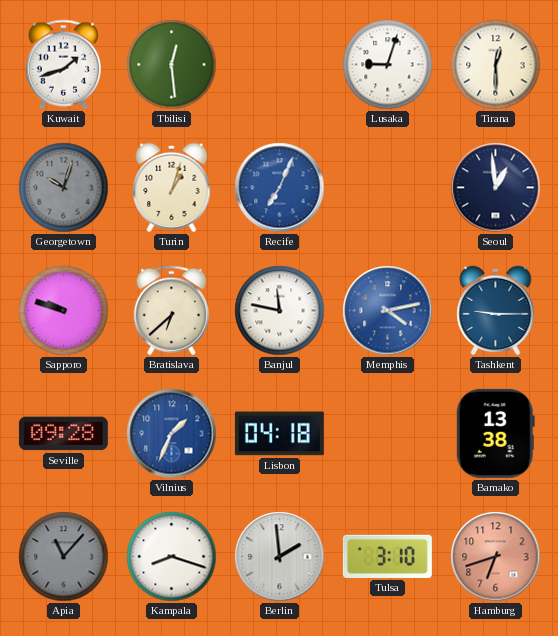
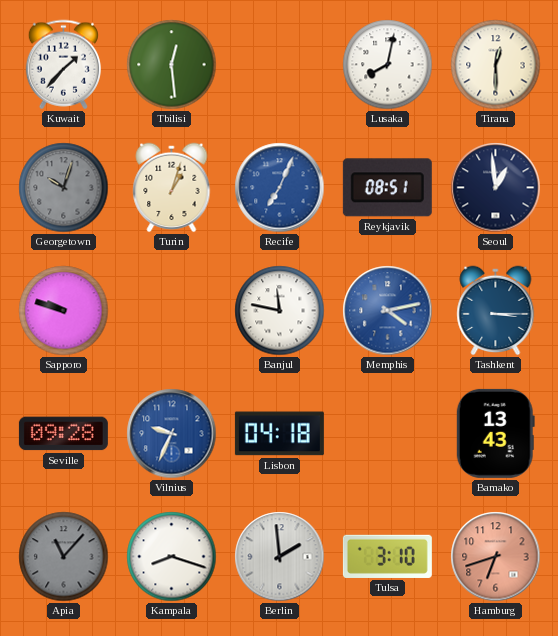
Kuwait: 1:42 -> 1:37
Lusaka: 9:03 -> 8:02
Reykjavik: none -> 08:51
Bratislava: 6:38 -> none
Tashkent: 9:15 -> 3:15
Vilnius: 1:34 -> 9:34
Bamako: 13:38 -> 13:43
